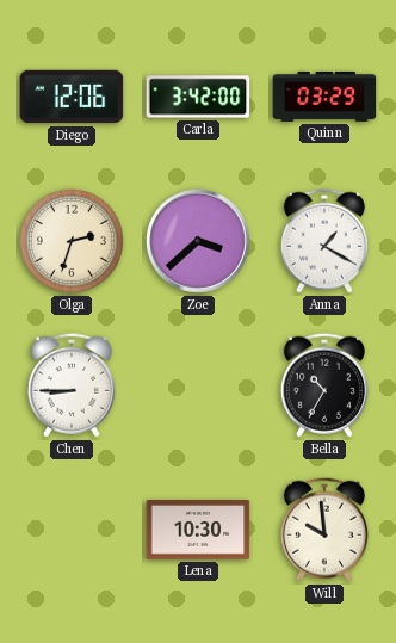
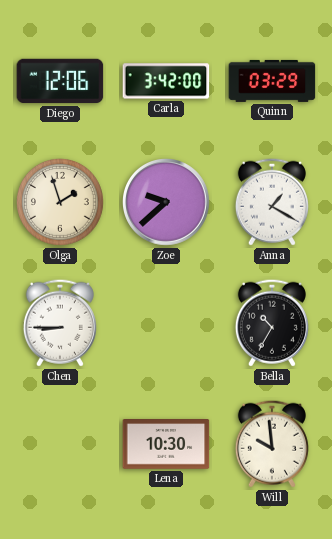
Olga: 2:33 -> 1:57
Zoe: 3:38 -> 9:38
